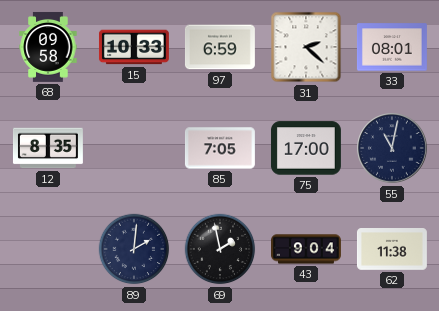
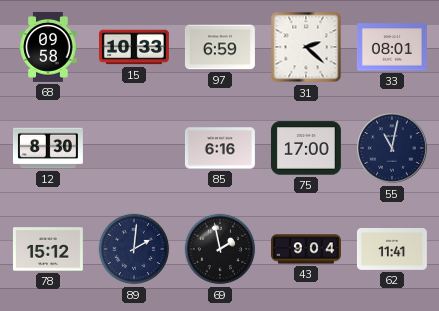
12: 8:35 -> 8:30
85: 7:05 -> 6:16
78: none -> 15:12
62: 11:38 -> 11:41
